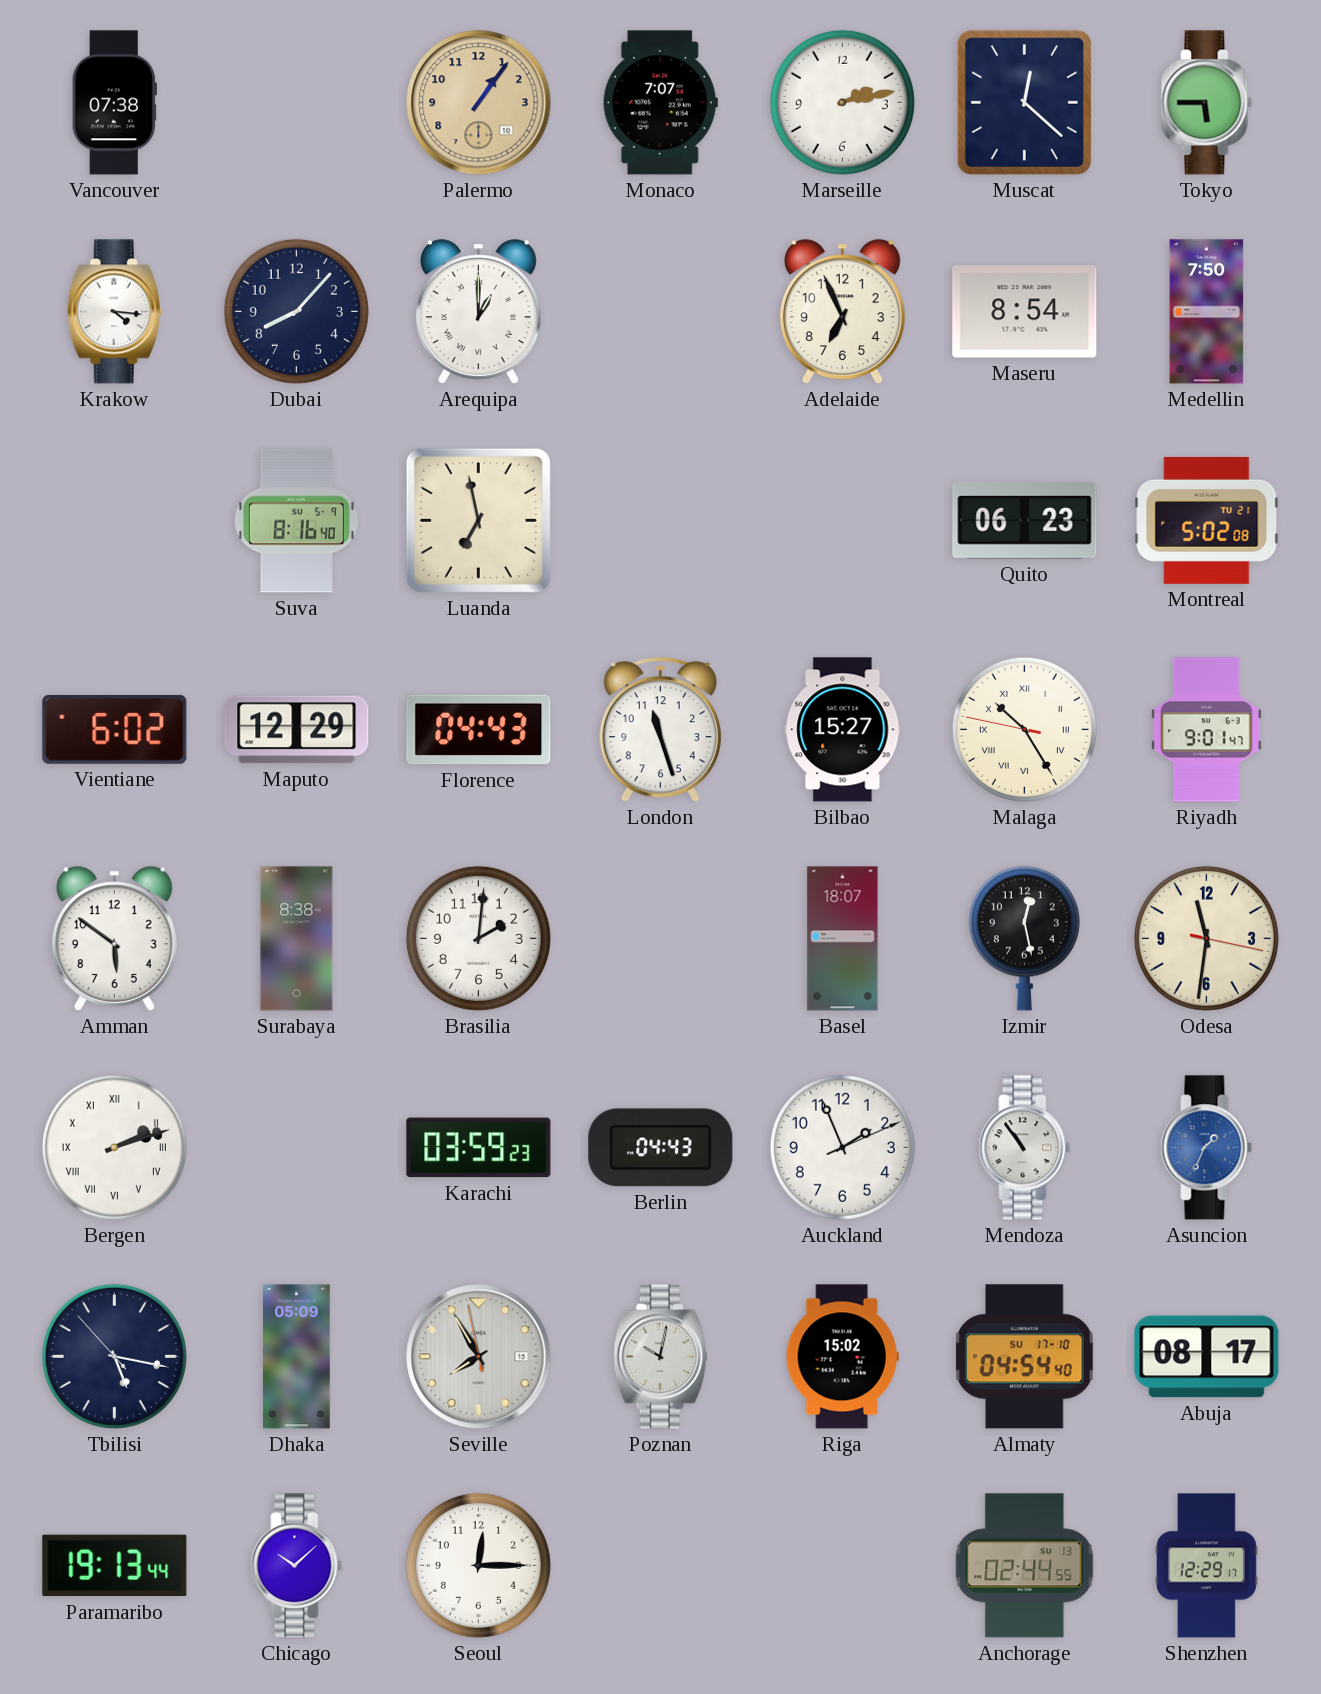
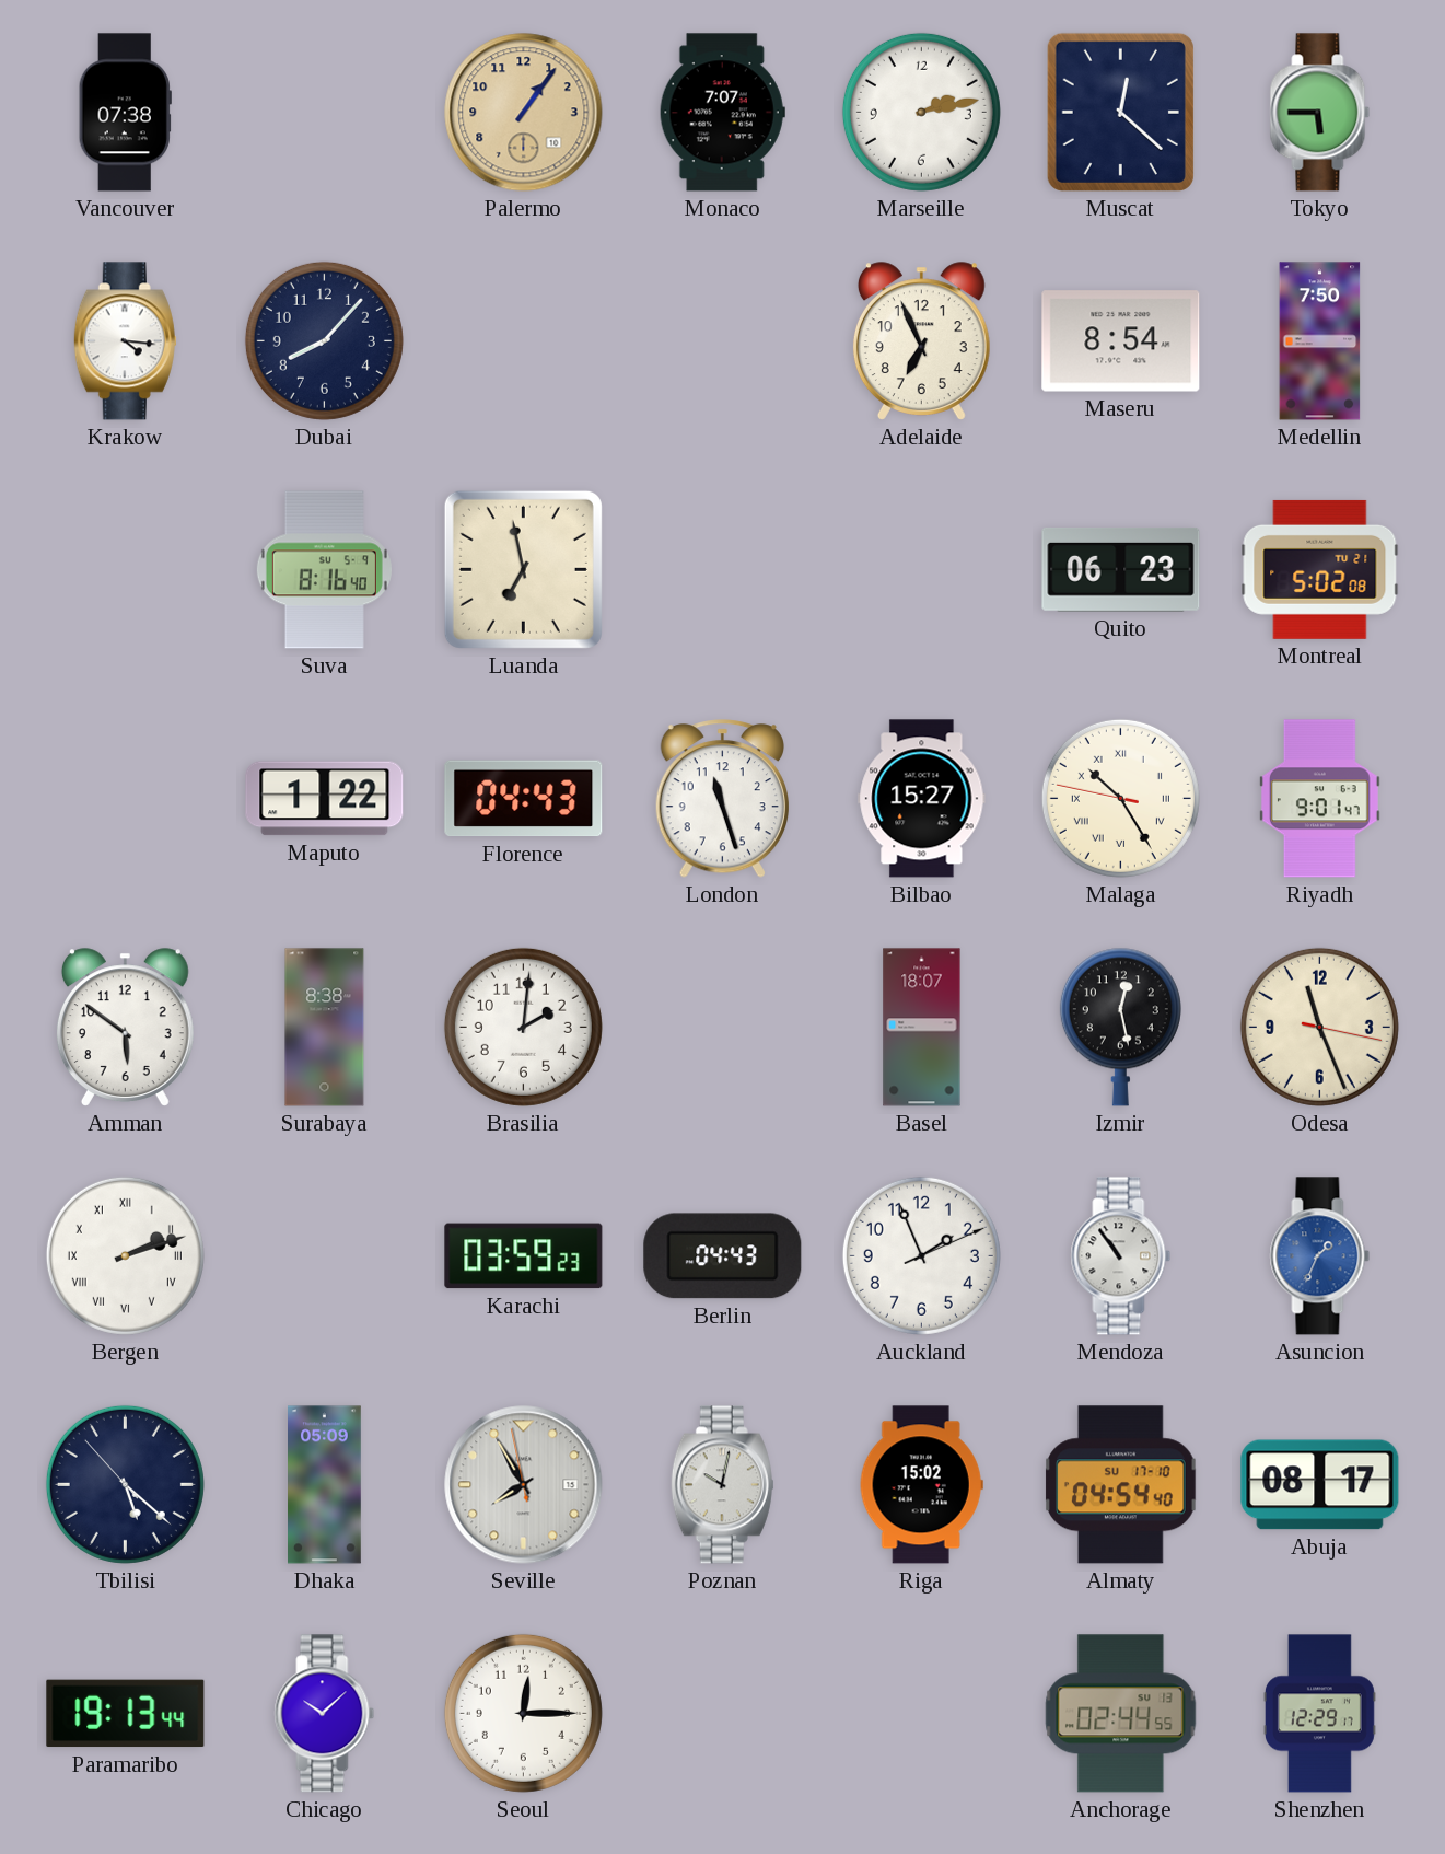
Arequipa: 1:00 -> none
Vientiane: 6:02 -> none
Maputo: 12:29 -> 1:22
Odesa: 11:31 -> 11:26
Tbilisi: 5:16 -> 5:21
